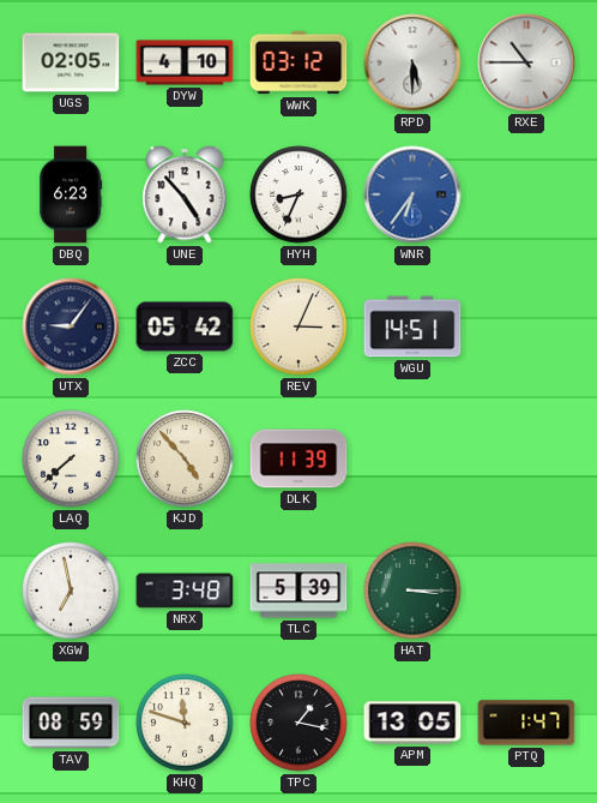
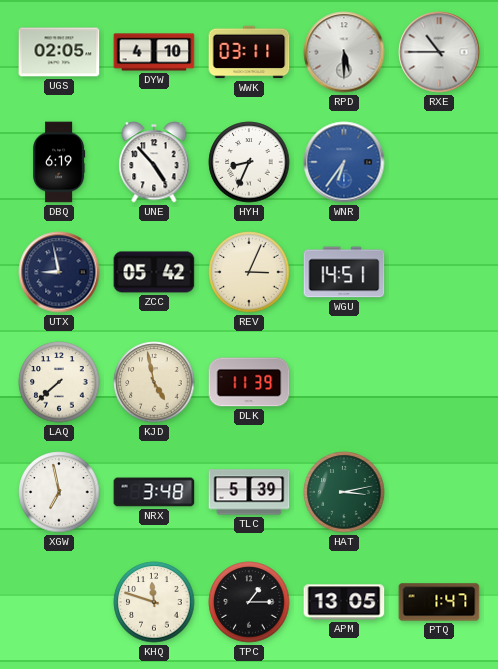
WWK: 03:12 -> 03:11
DBQ: 6:23 -> 6:19
UTX: 9:06 -> 8:58
KJD: 4:53 -> 4:58
HAT: 3:15 -> 3:13
TAV: 08:59 -> none
TPC: 1:17 -> 1:15
